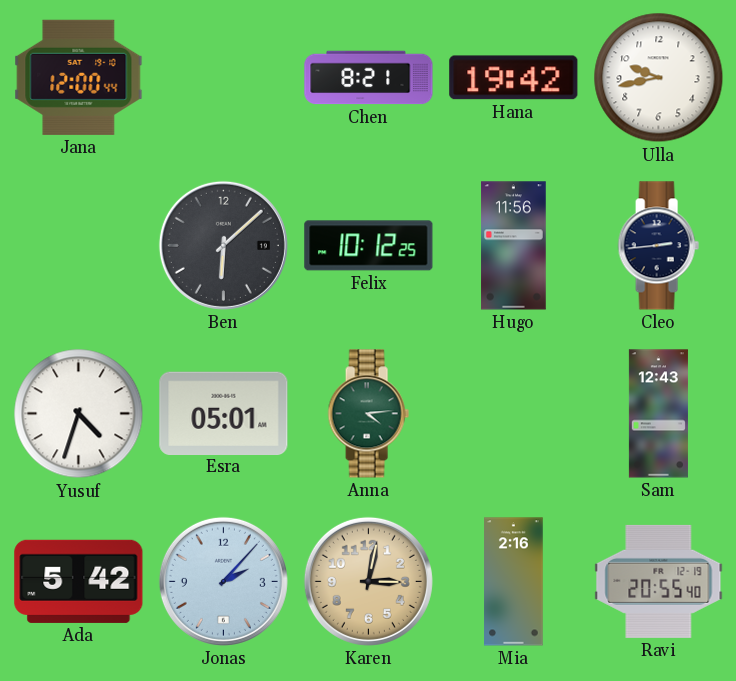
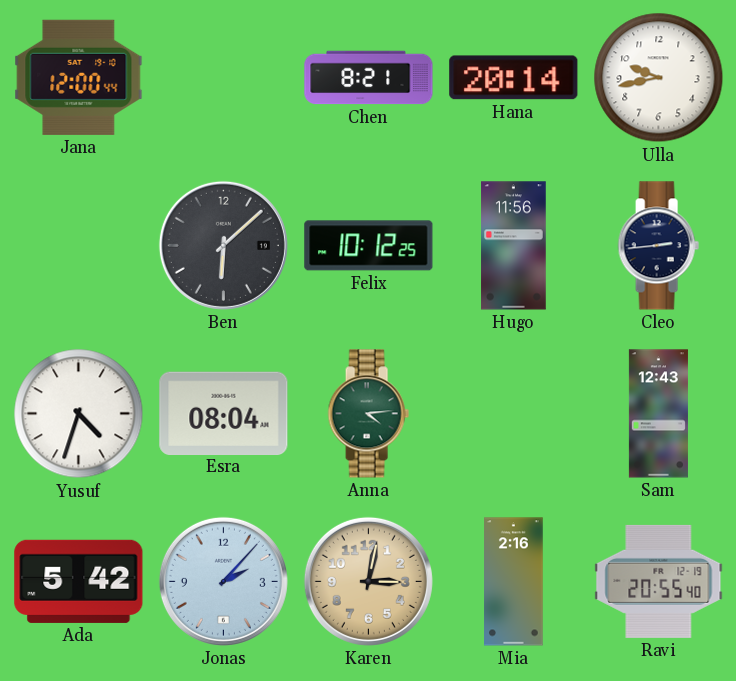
Hana: 19:42 -> 20:14
Esra: 05:01 -> 08:04
